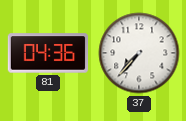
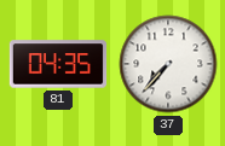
81: 04:36 -> 04:35
